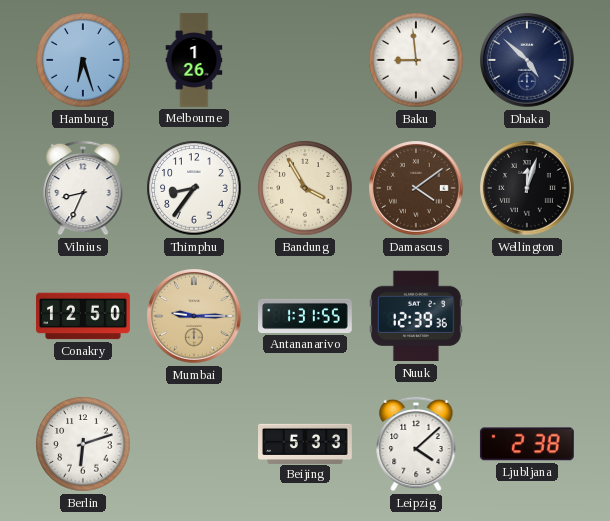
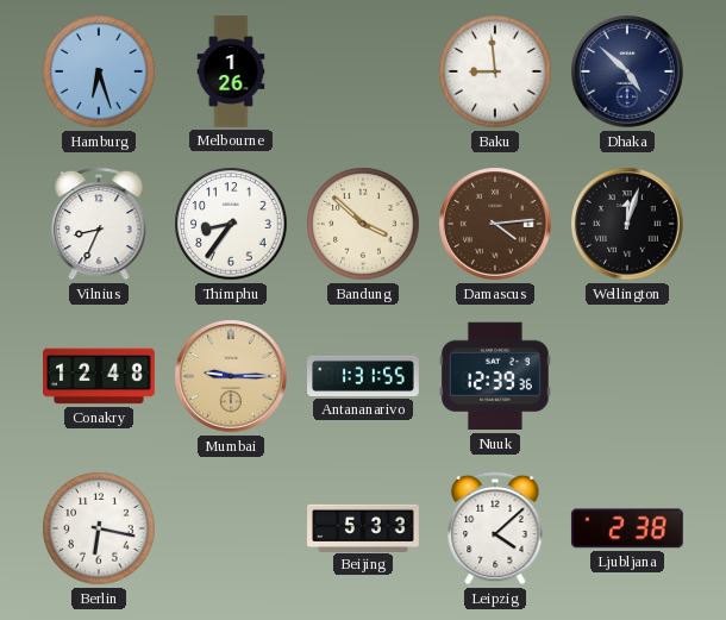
Bandung: 3:55 -> 3:52
Damascus: 4:09 -> 4:14
Conakry: 12:50 -> 12:48
Berlin: 6:12 -> 6:17
